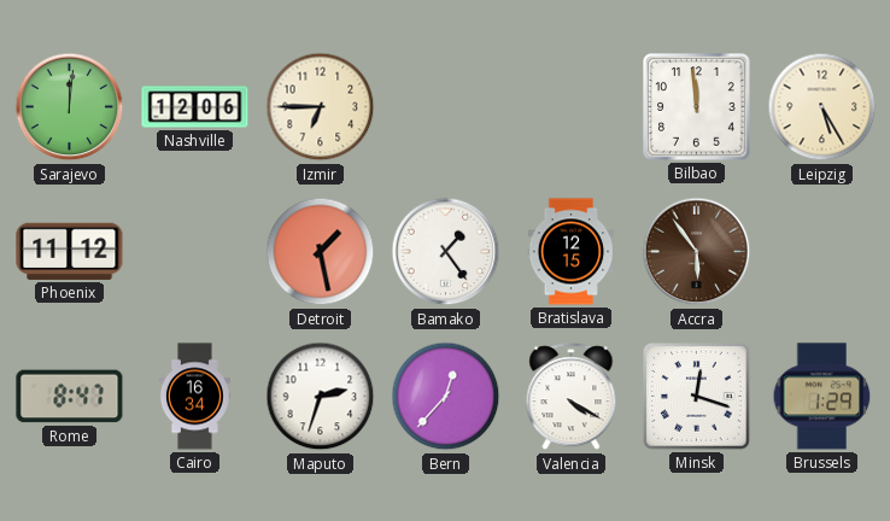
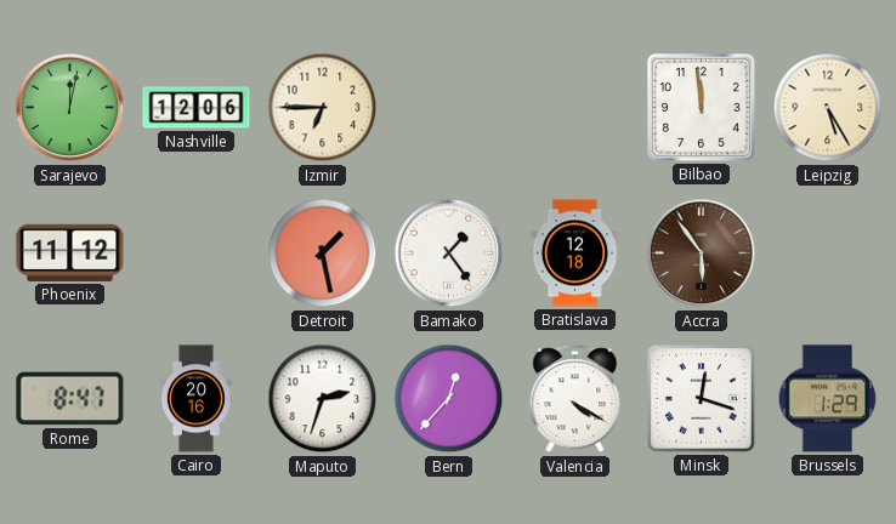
Sarajevo: 12:01 -> 12:02
Bratislava: 12:15 -> 12:18
Cairo: 16:34 -> 20:16
